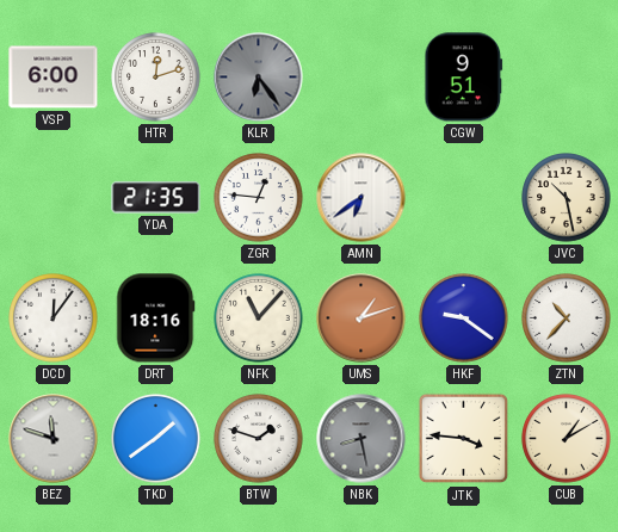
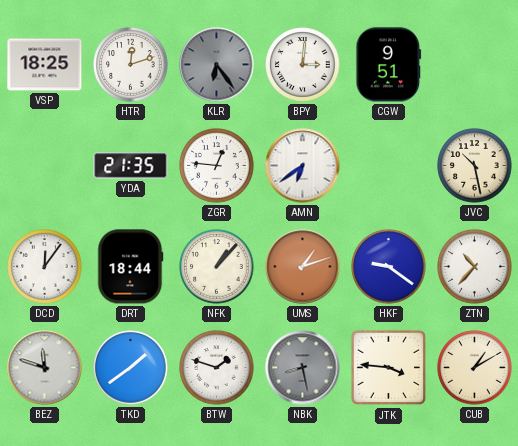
VSP: 6:00 -> 18:25
BPY: none -> 3:01
DRT: 18:16 -> 18:44
NFK: 11:07 -> 1:07
